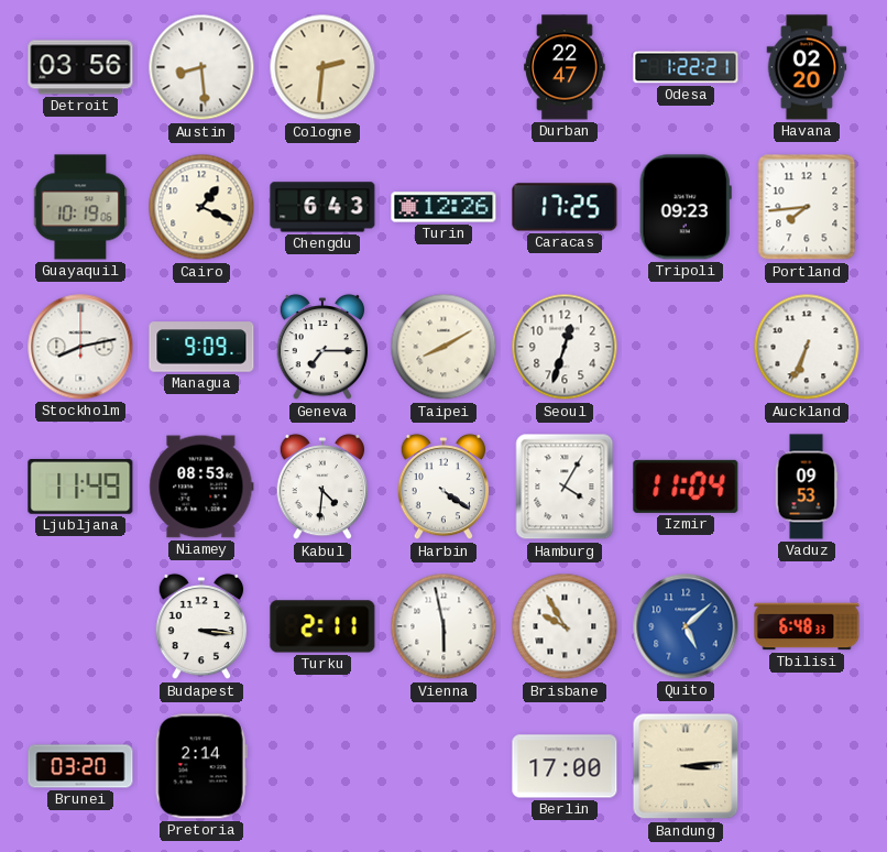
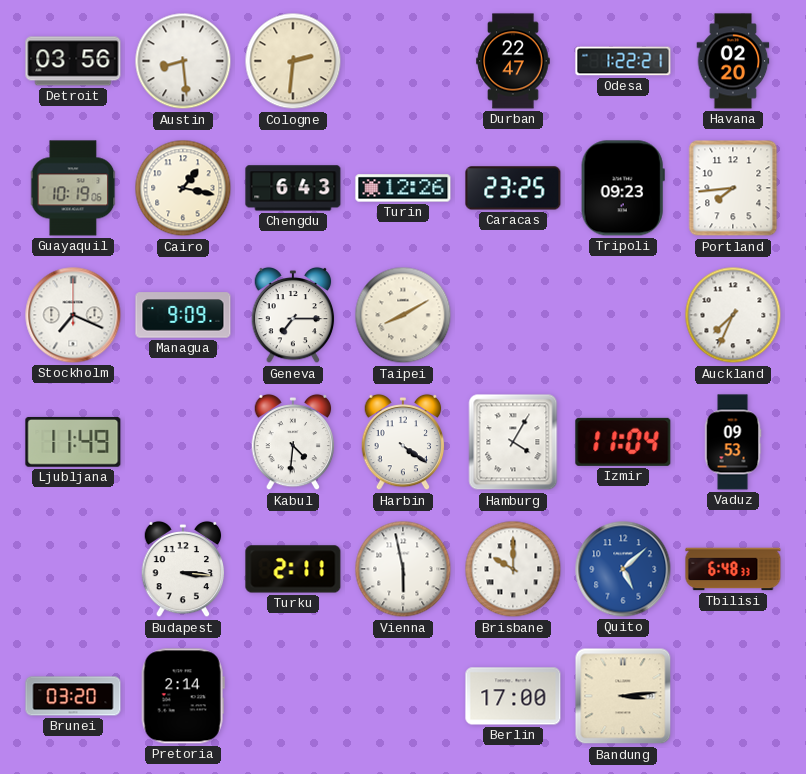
Cairo: 1:19 -> 1:17
Caracas: 17:25 -> 23:25
Stockholm: 8:13 -> 7:19
Seoul: 12:33 -> none
Auckland: 6:34 -> 7:34
Niamey: 08:53 -> none
Brisbane: 9:55 -> 10:00
